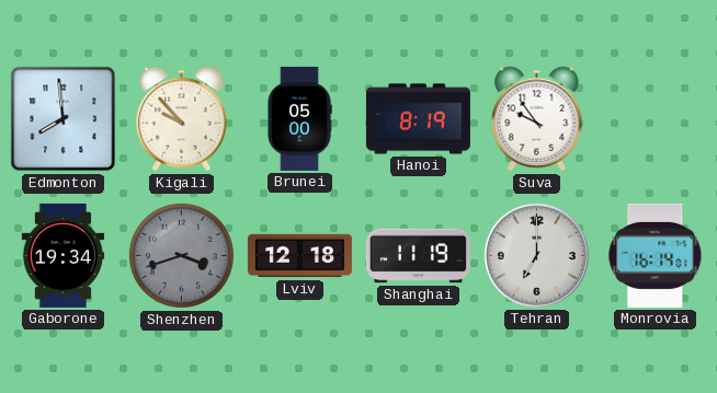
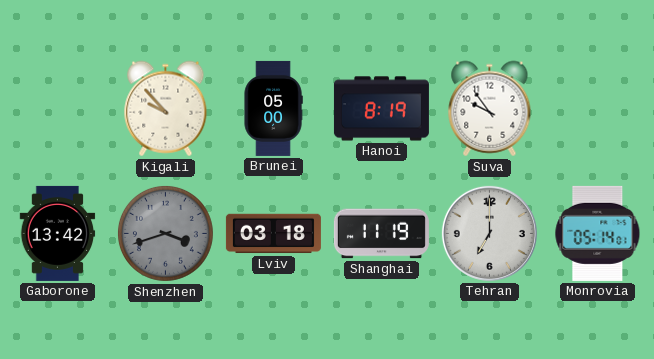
Edmonton: 7:59 -> none
Gaborone: 19:34 -> 13:42
Lviv: 12:18 -> 03:18
Monrovia: 16:14 -> 05:14
